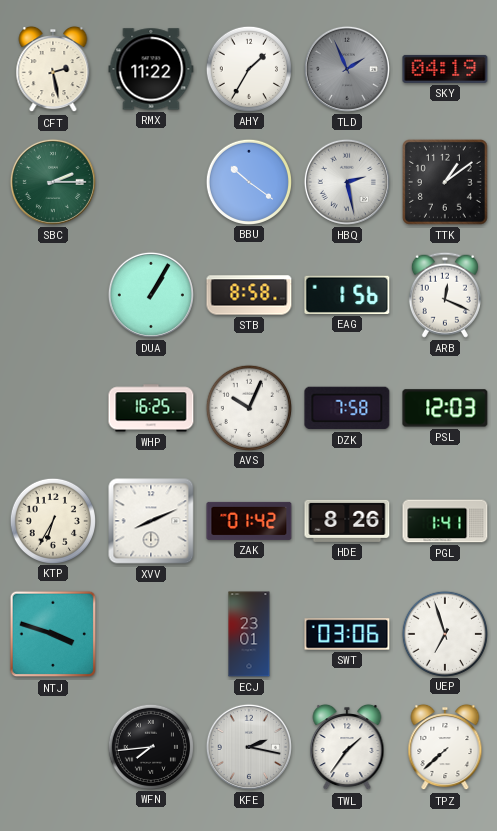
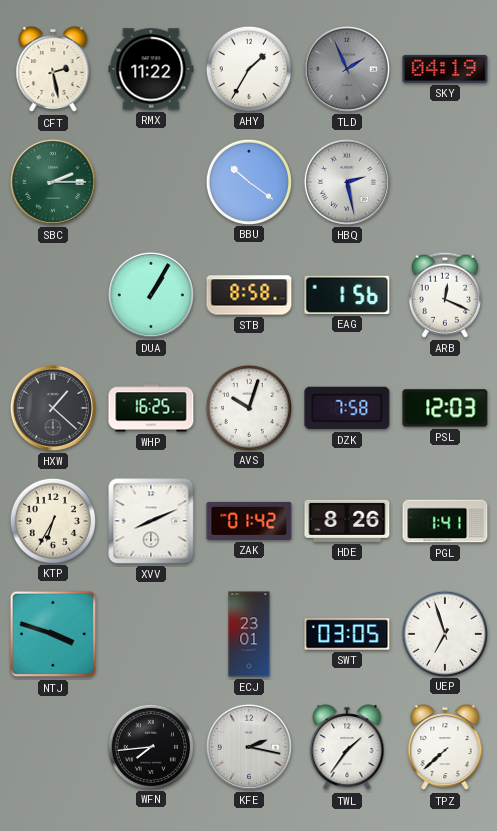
TTK: 1:09 -> none
HXW: none -> 1:22
AVS: 10:04 -> 10:03
SWT: 03:06 -> 03:05
